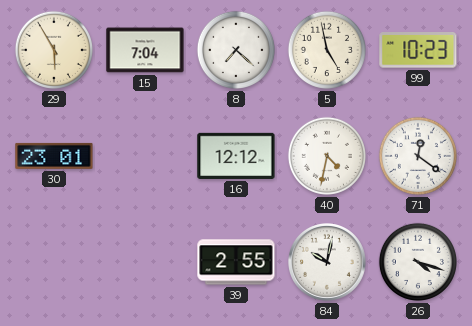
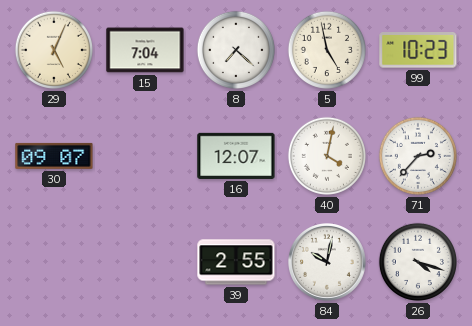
29: 5:55 -> 5:04
30: 23:01 -> 09:07
16: 12:12 -> 12:07
40: 4:32 -> 4:02
71: 12:21 -> 2:37
